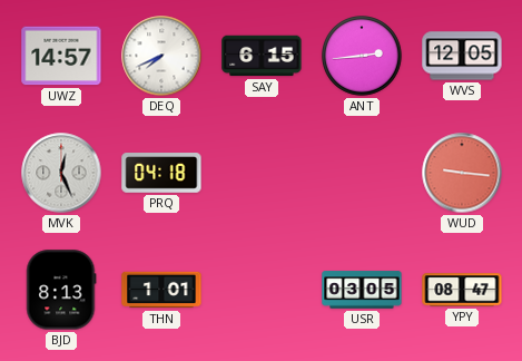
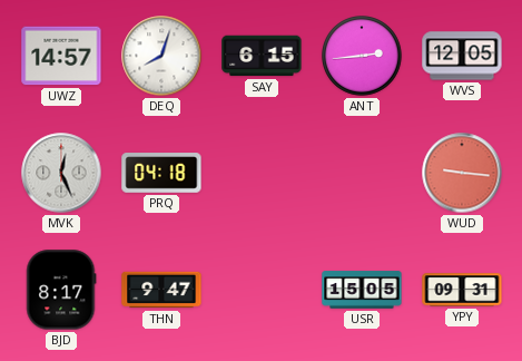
DEQ: 7:41 -> 8:03
BJD: 8:13 -> 8:17
THN: 1:01 -> 9:47
USR: 03:05 -> 15:05
YPY: 08:47 -> 09:31
